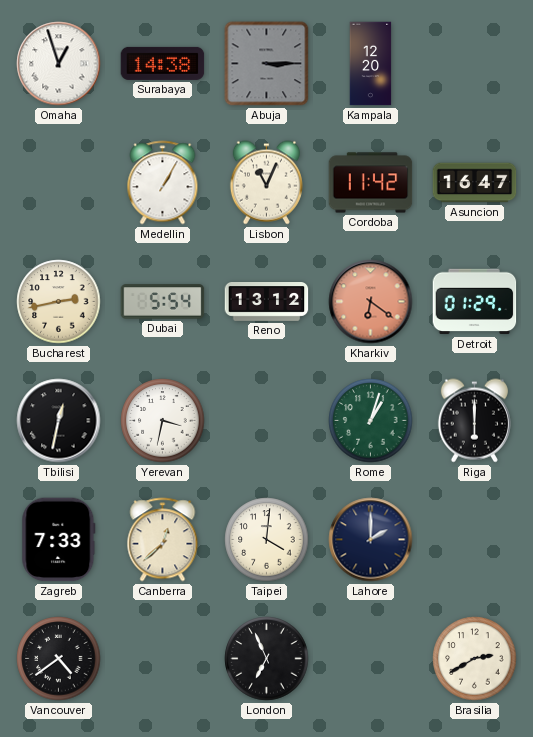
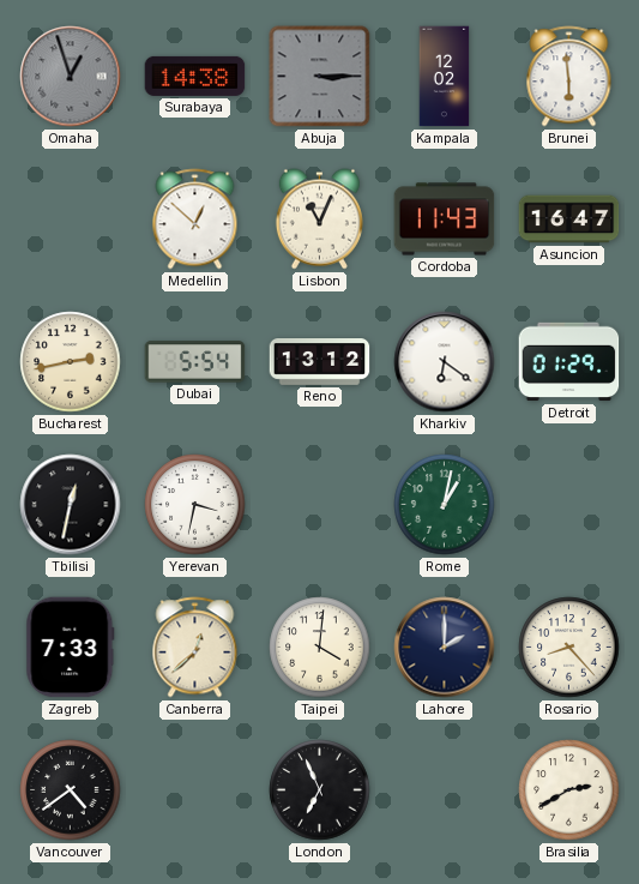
Omaha dial: white -> grey
Kampala: 12:20 -> 12:02
Brunei: none -> 5:59
Medellin: 1:05 -> 12:52
Cordoba: 11:42 -> 11:43
Kharkiv dial: salmon -> white
Rome: 1:03 -> 1:02
Riga: 6:00 -> none
Rosario: none -> 8:23
